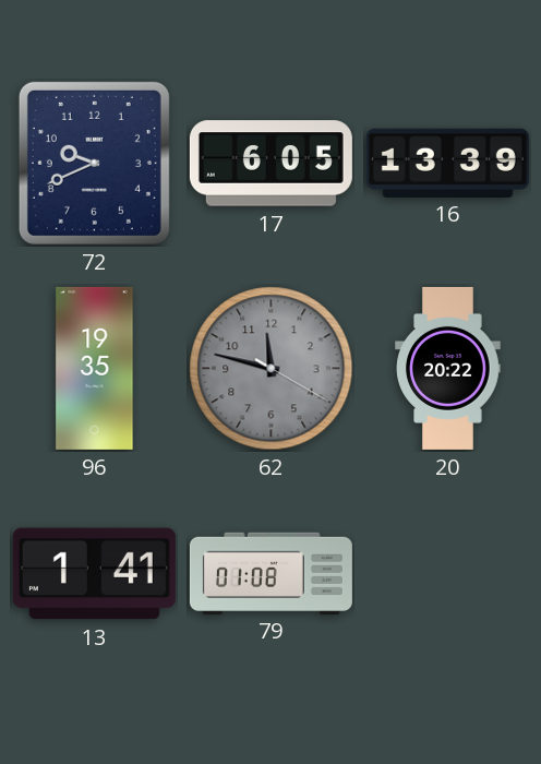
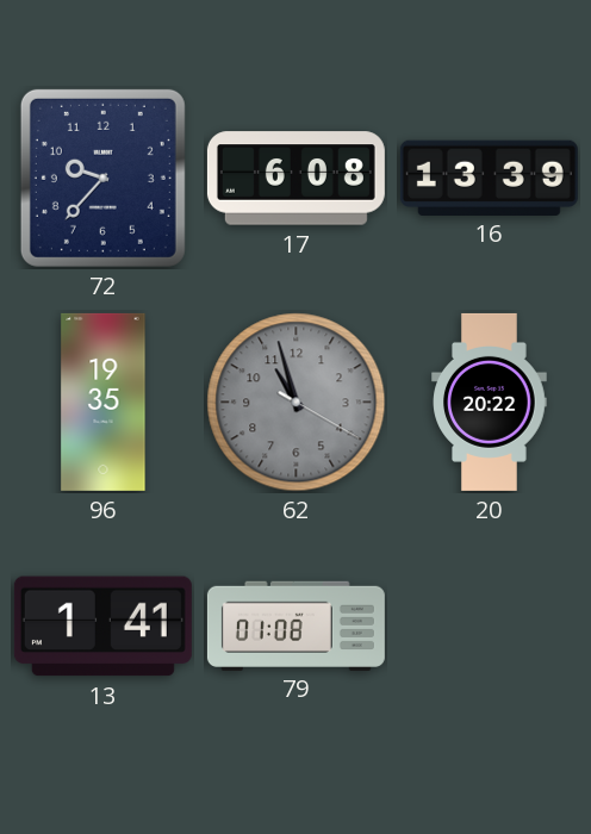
72: 9:41 -> 9:37
17: 6:05 -> 6:08
62: 11:47 -> 10:57
